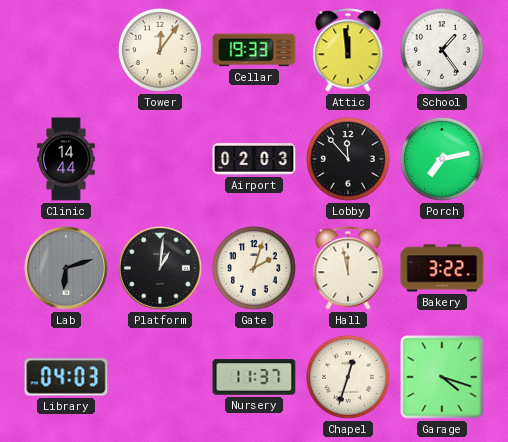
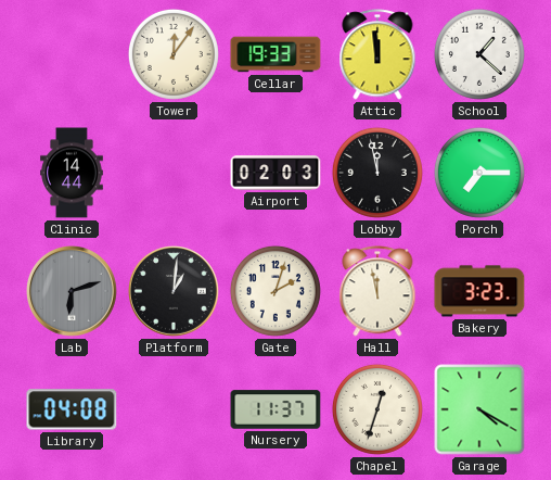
School: 1:24 -> 1:22
Lobby: 11:53 -> 11:58
Porch: 7:13 -> 7:15
Bakery: 3:22 -> 3:23
Library: 04:03 -> 04:08
Garage: 4:18 -> 4:20
